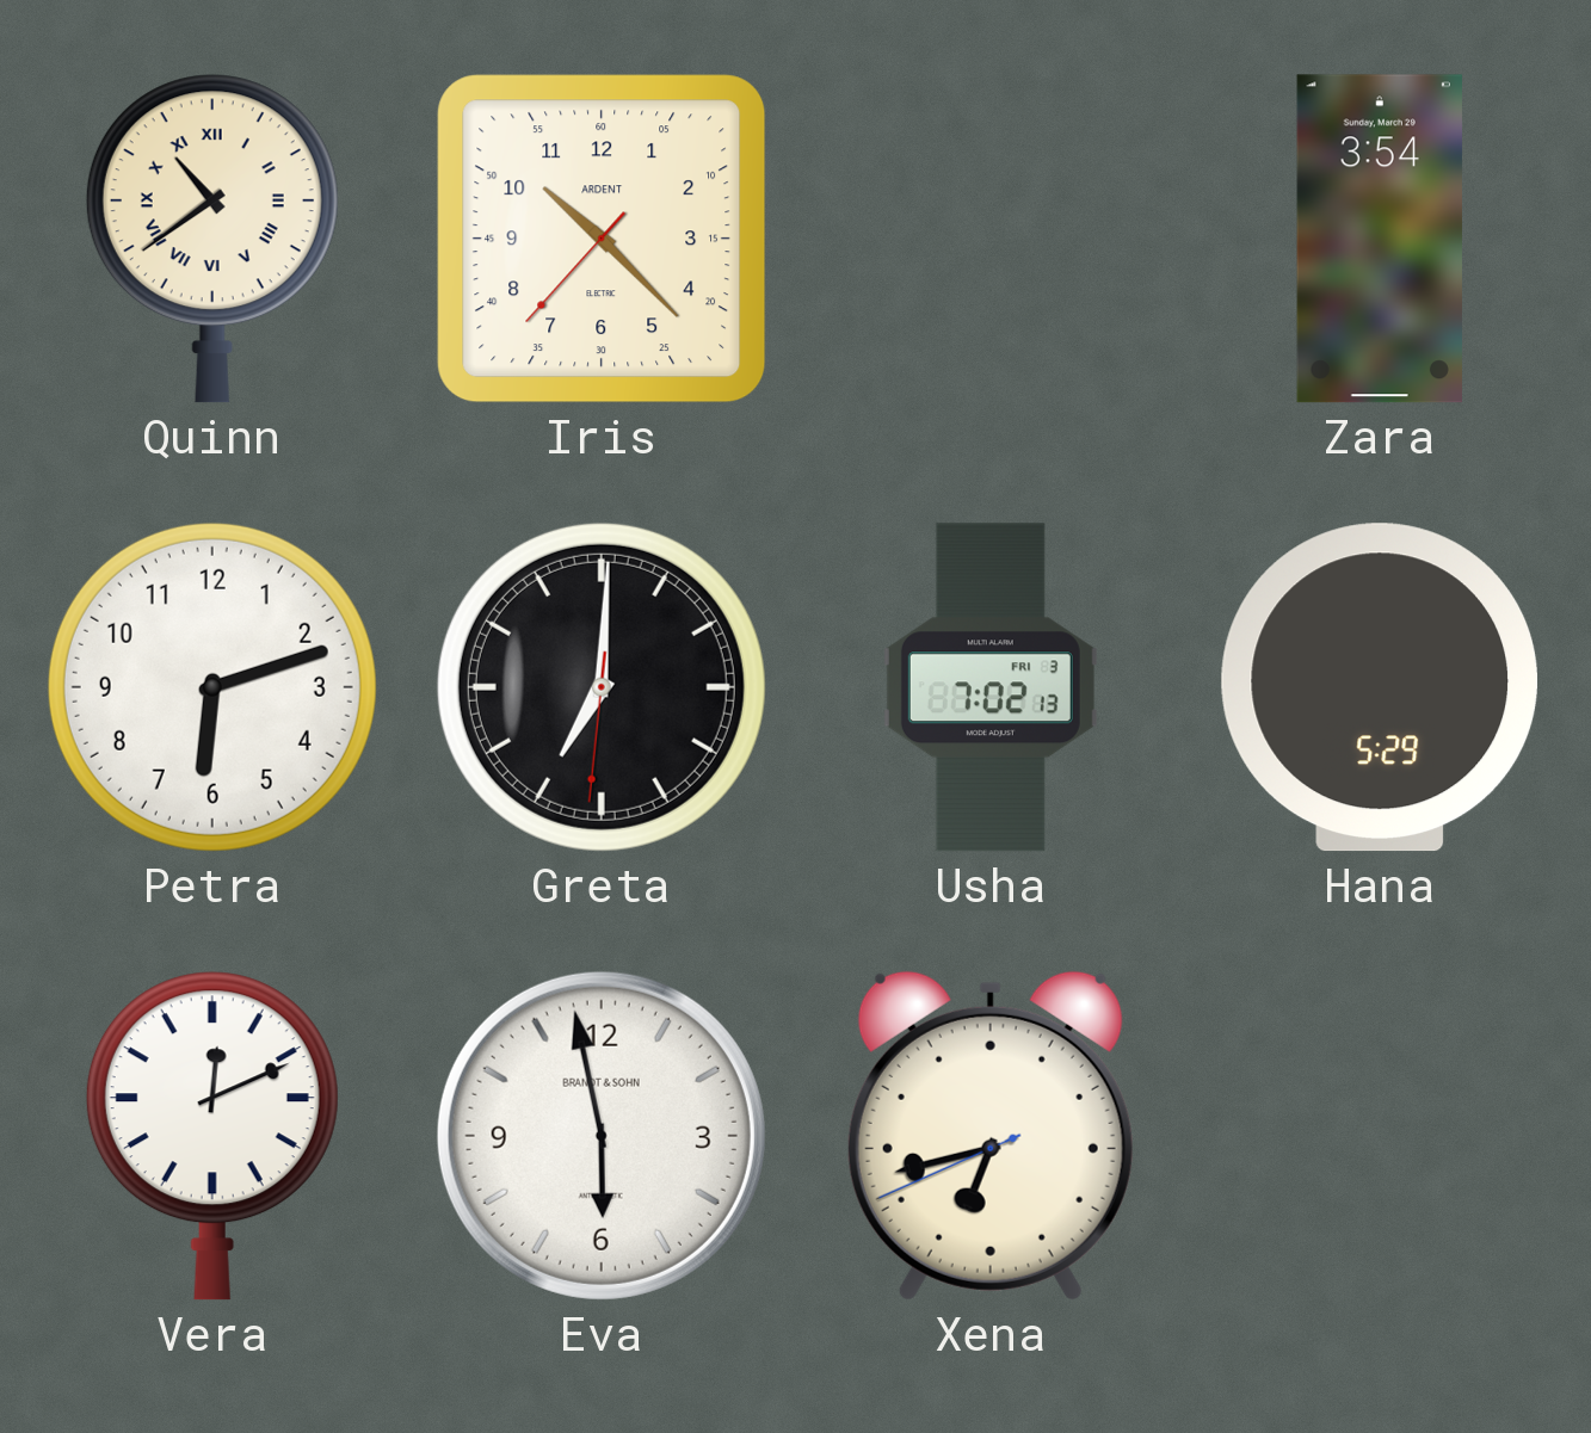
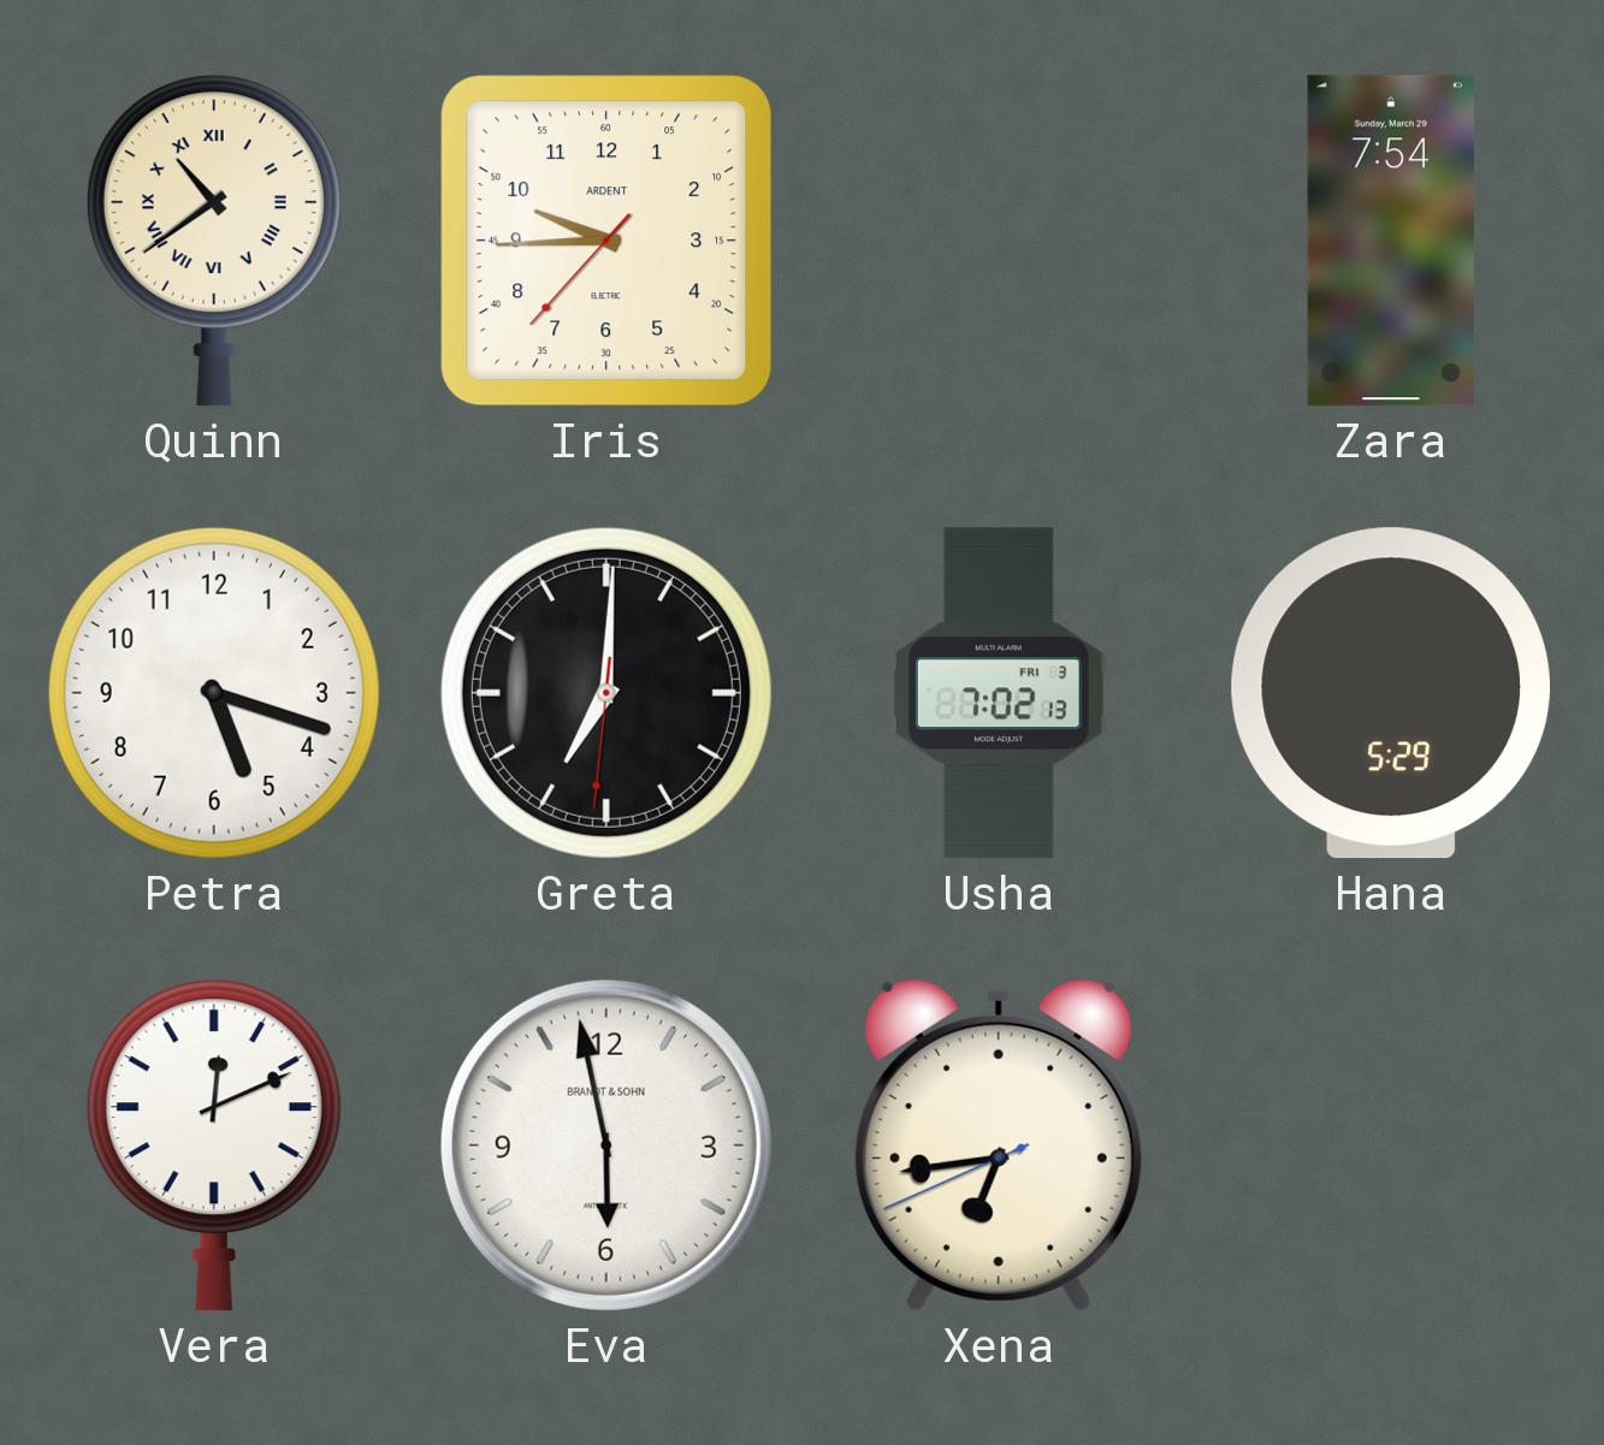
Iris: 10:22 -> 9:44
Zara: 3:54 -> 7:54
Petra: 6:12 -> 5:18
Xena: 6:42 -> 6:43
